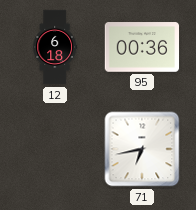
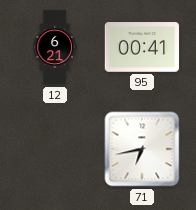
12: 6:18 -> 6:21
95: 00:36 -> 00:41
